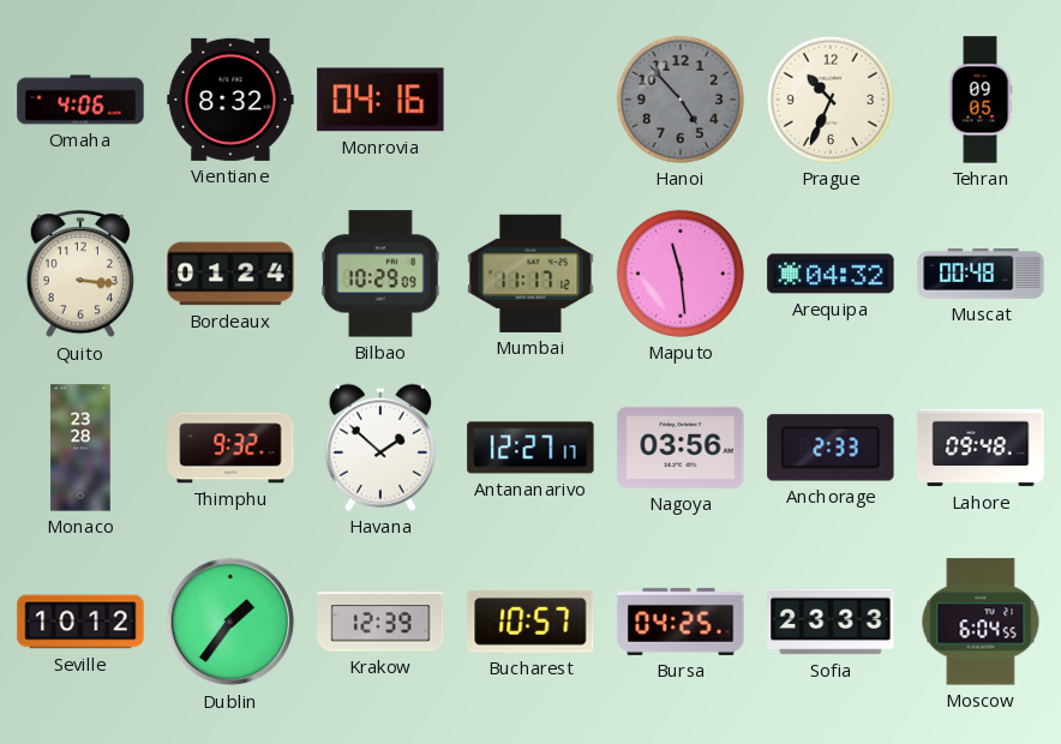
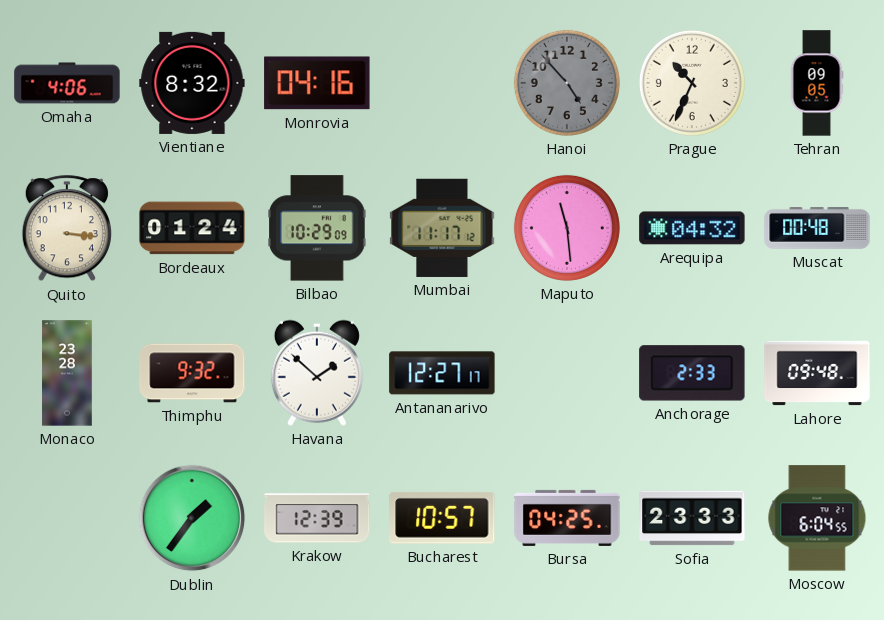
Nagoya: 03:56 -> none
Seville: 10:12 -> none
